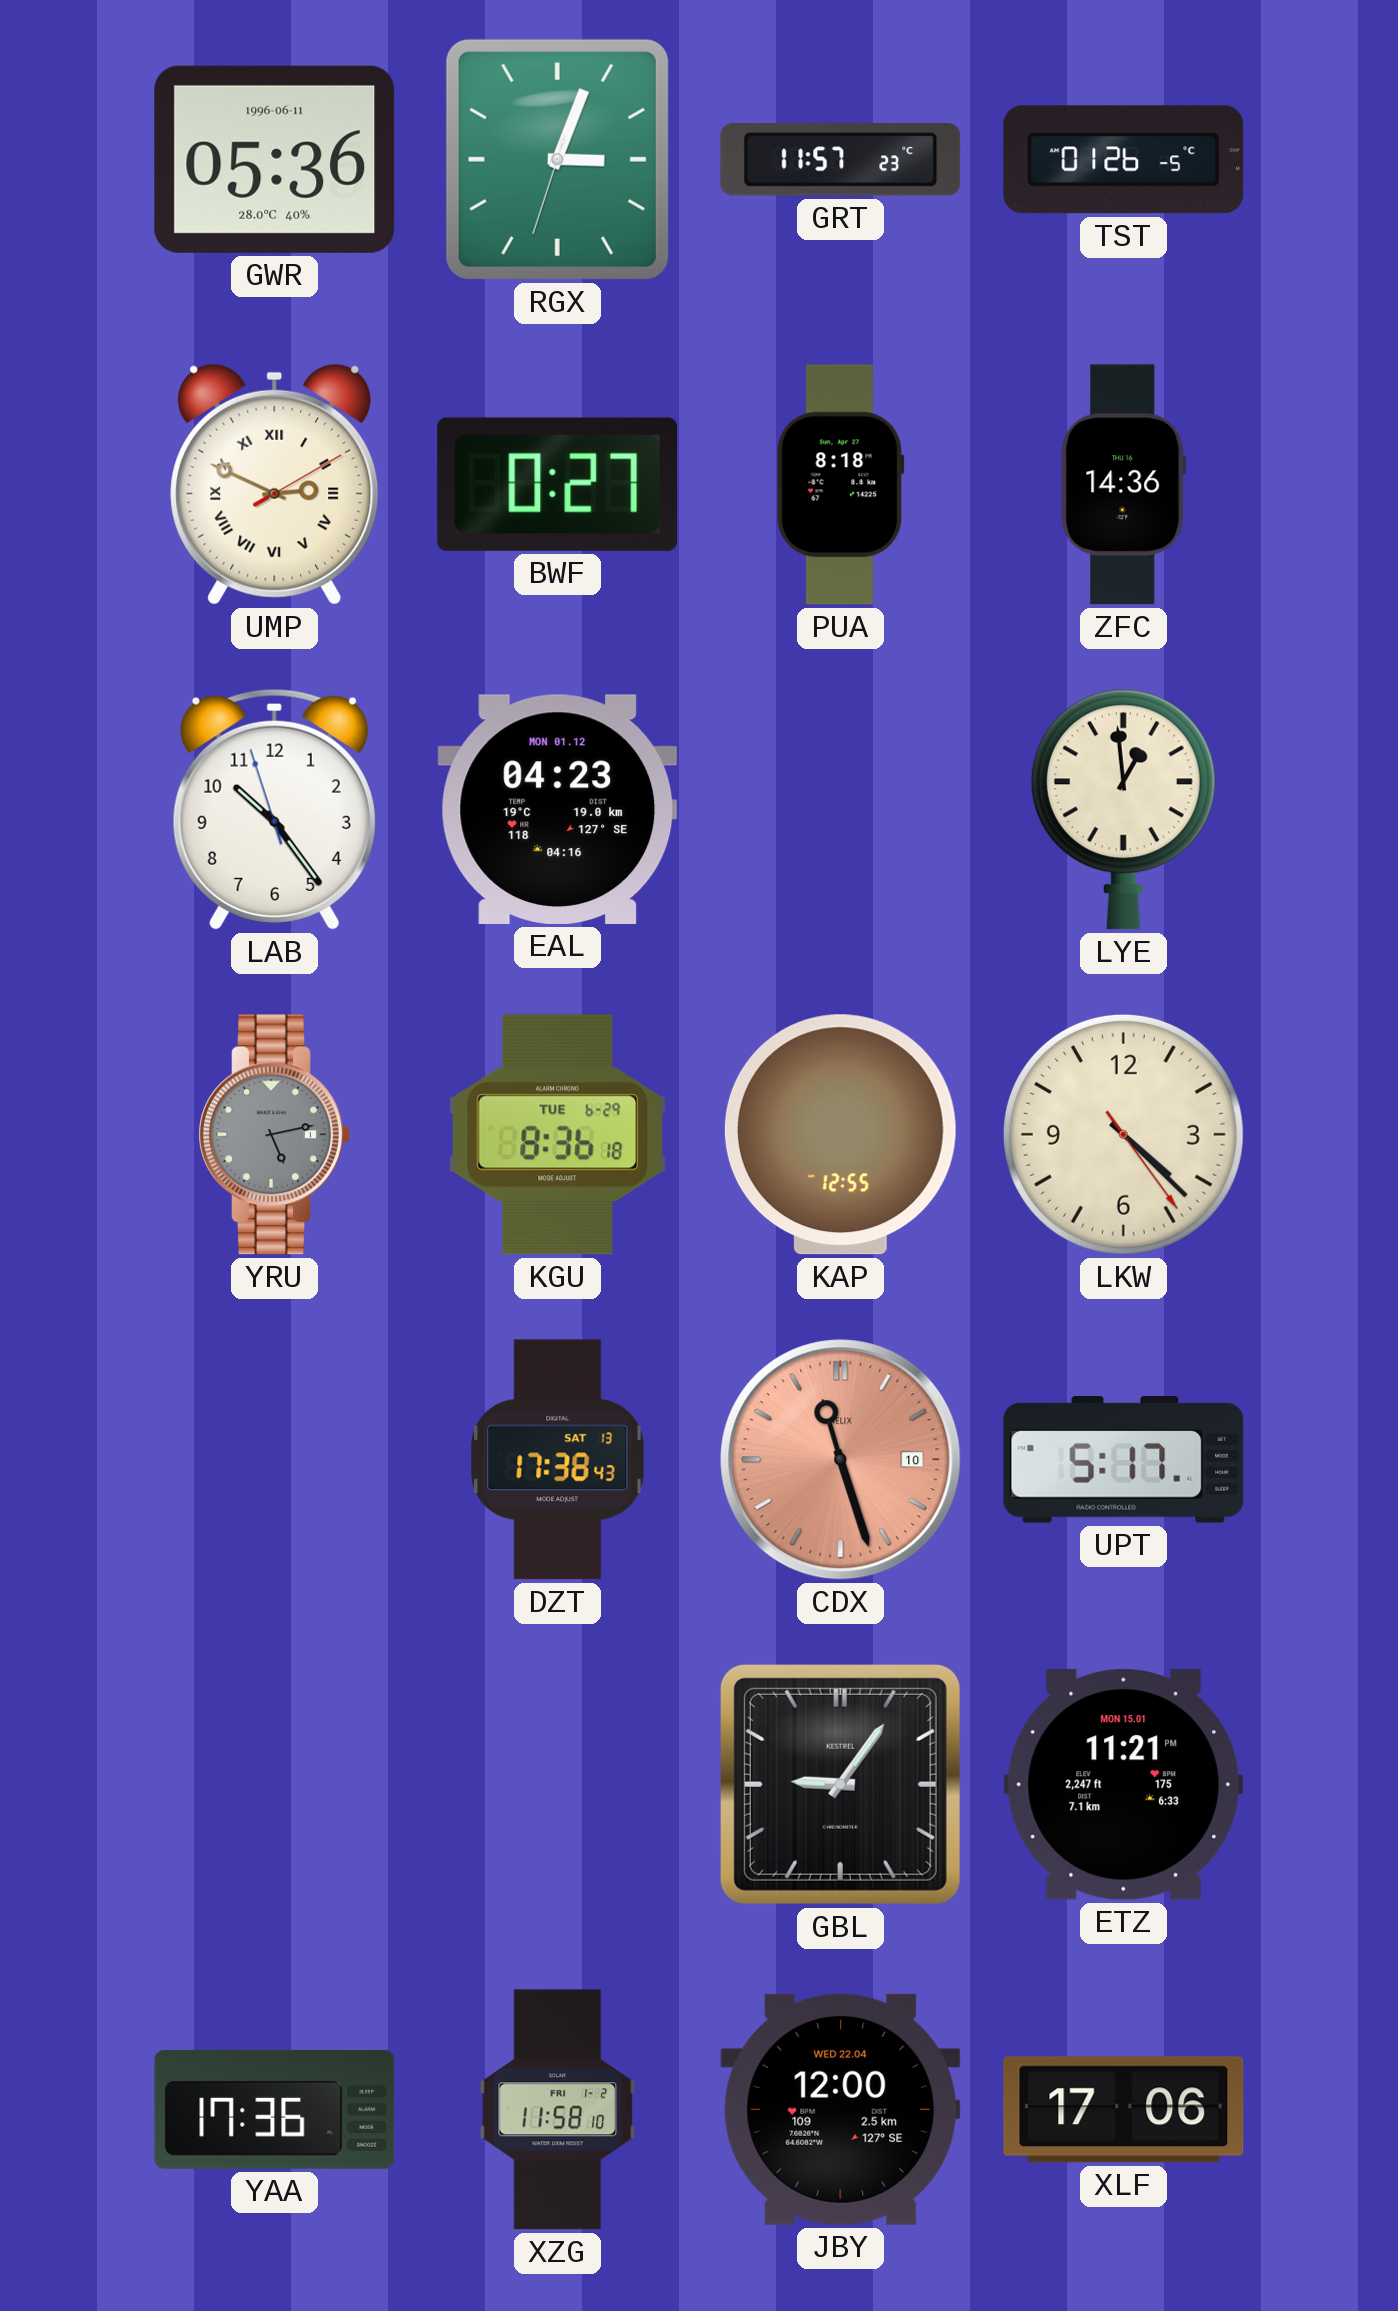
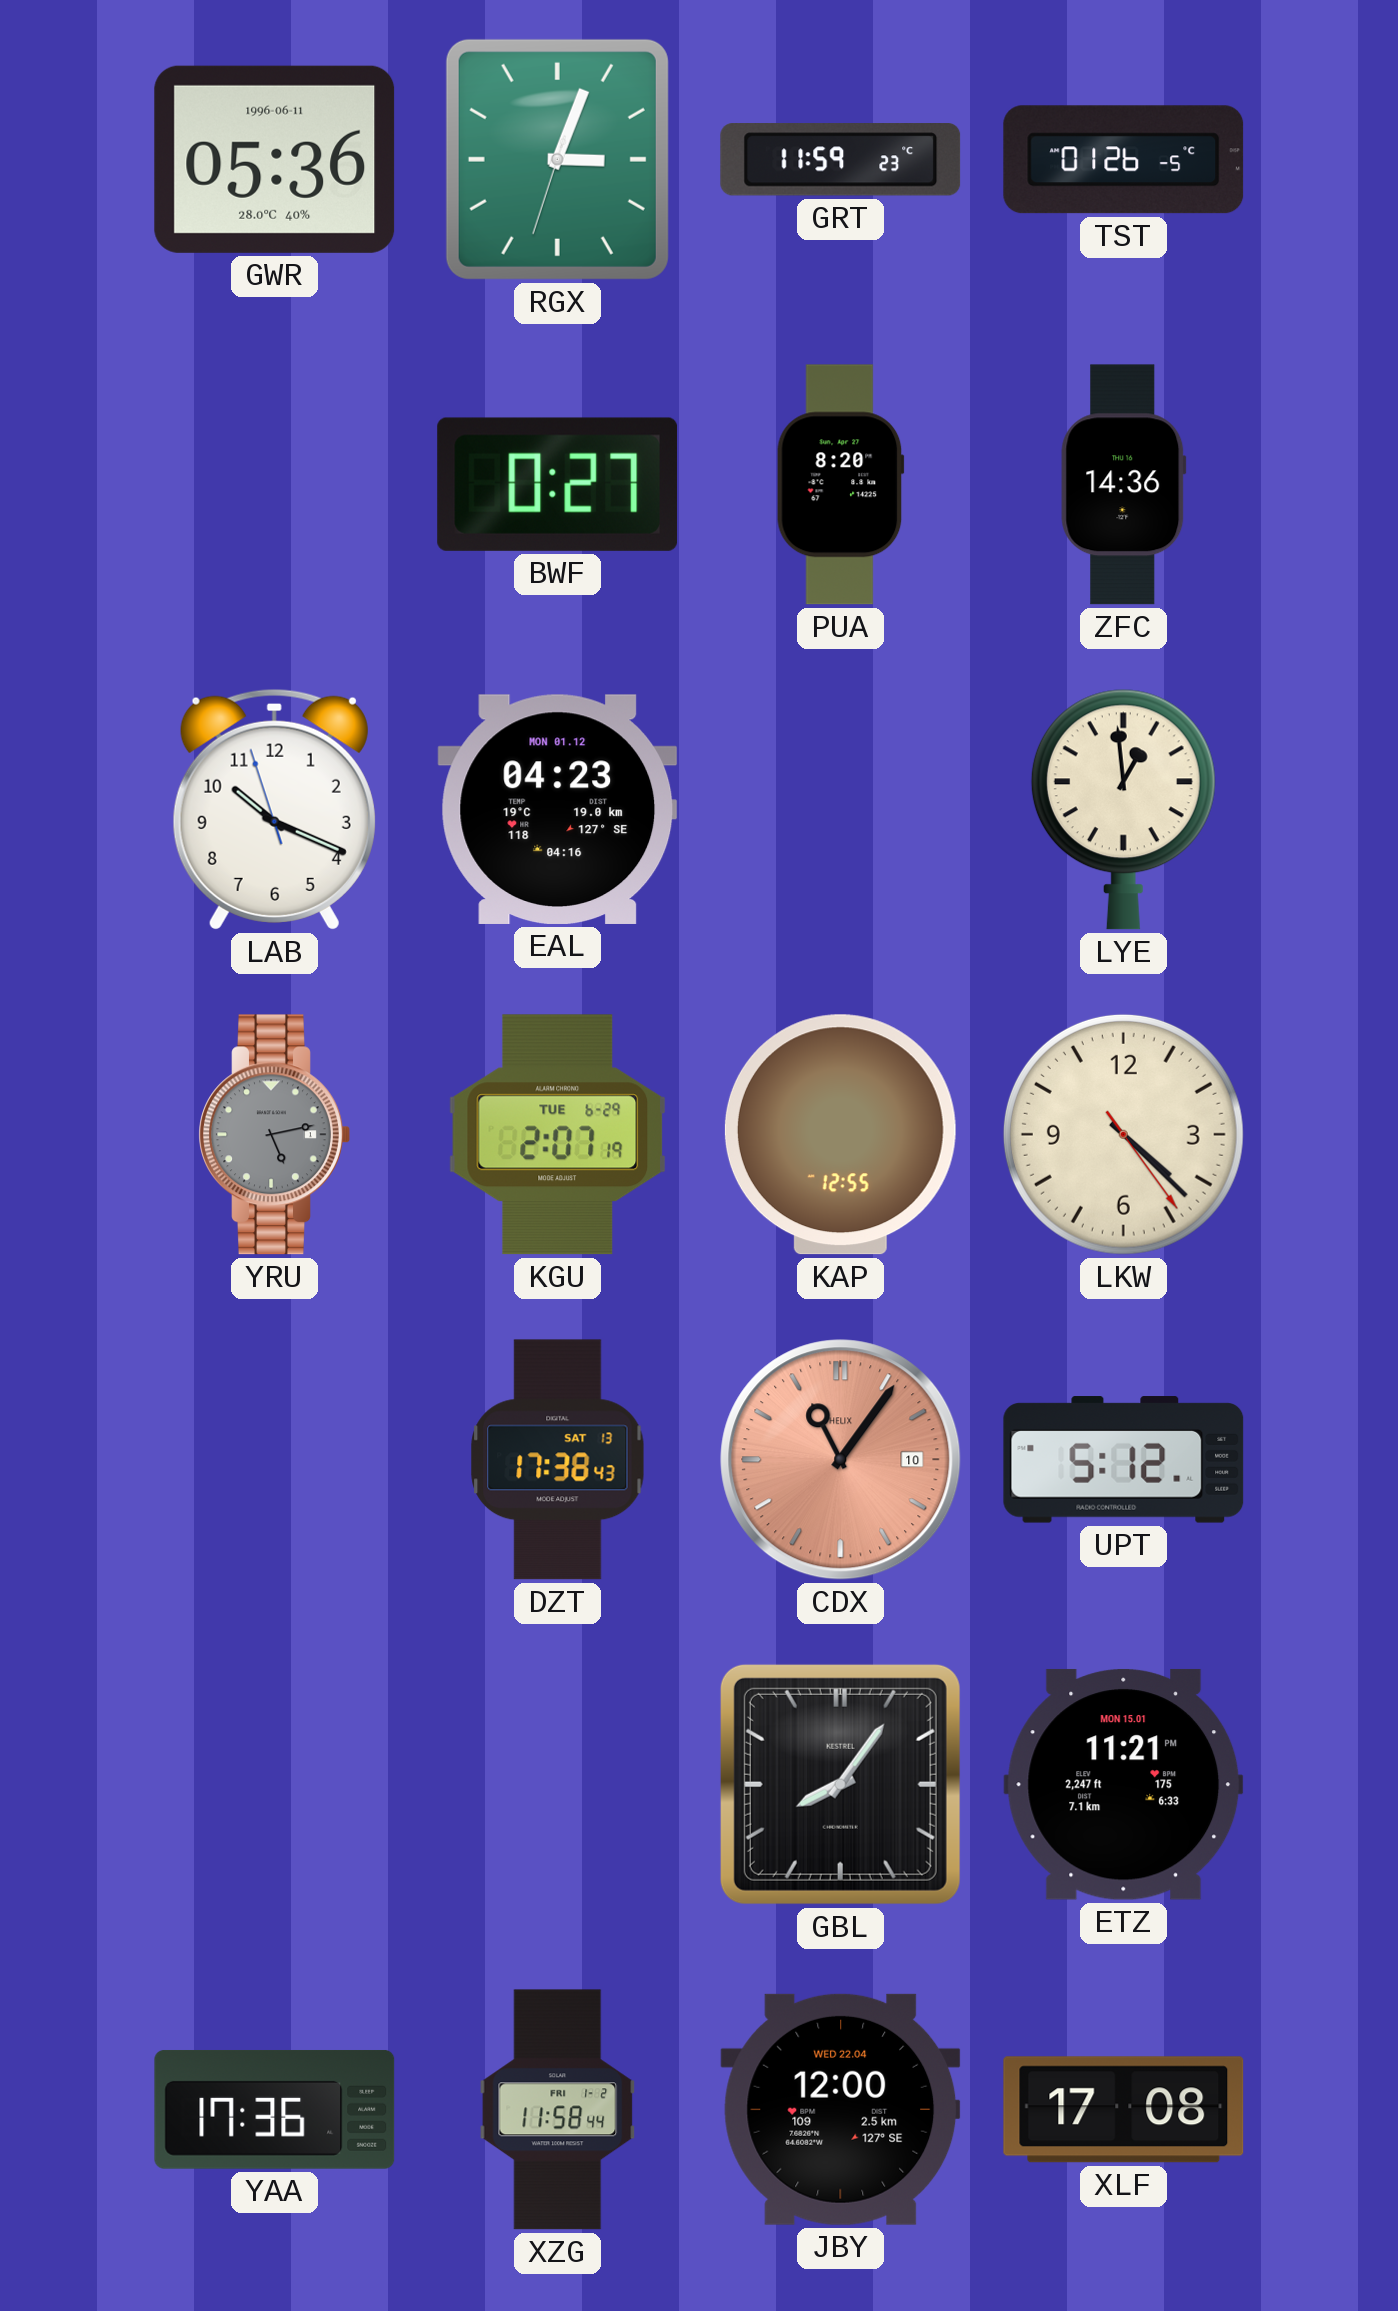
GRT: 11:57 -> 11:59
UMP: 2:49 -> none
PUA: 8:18 -> 8:20
LAB: 10:23 -> 10:18
KGU: 8:36 -> 2:07
CDX: 11:27 -> 11:06
UPT: 5:17 -> 5:12
GBL: 9:06 -> 8:06
XZG: 11:58:10 -> 11:58:44
XLF: 17:06 -> 17:08
